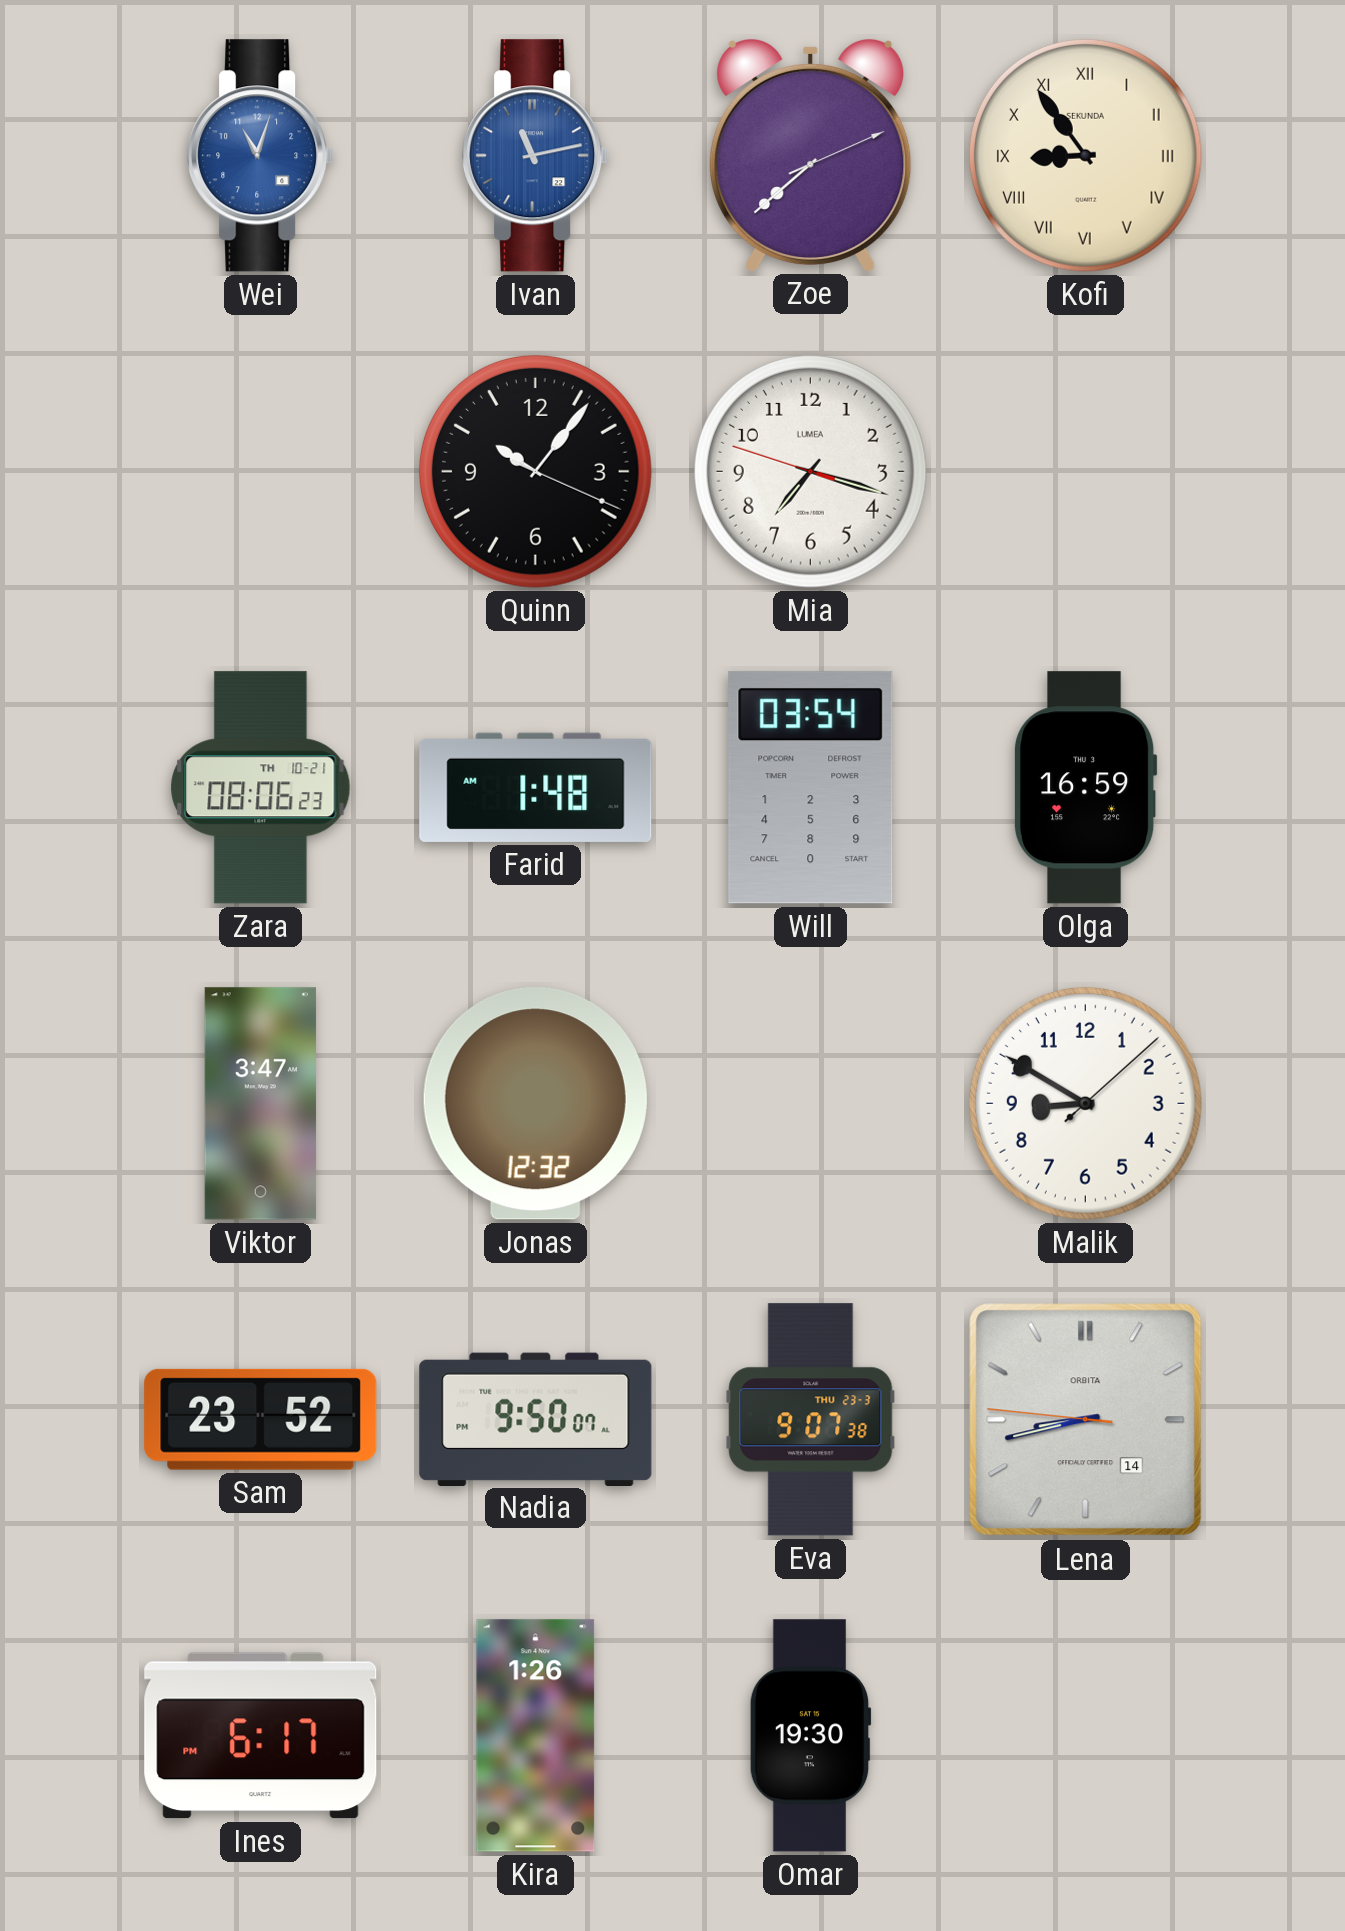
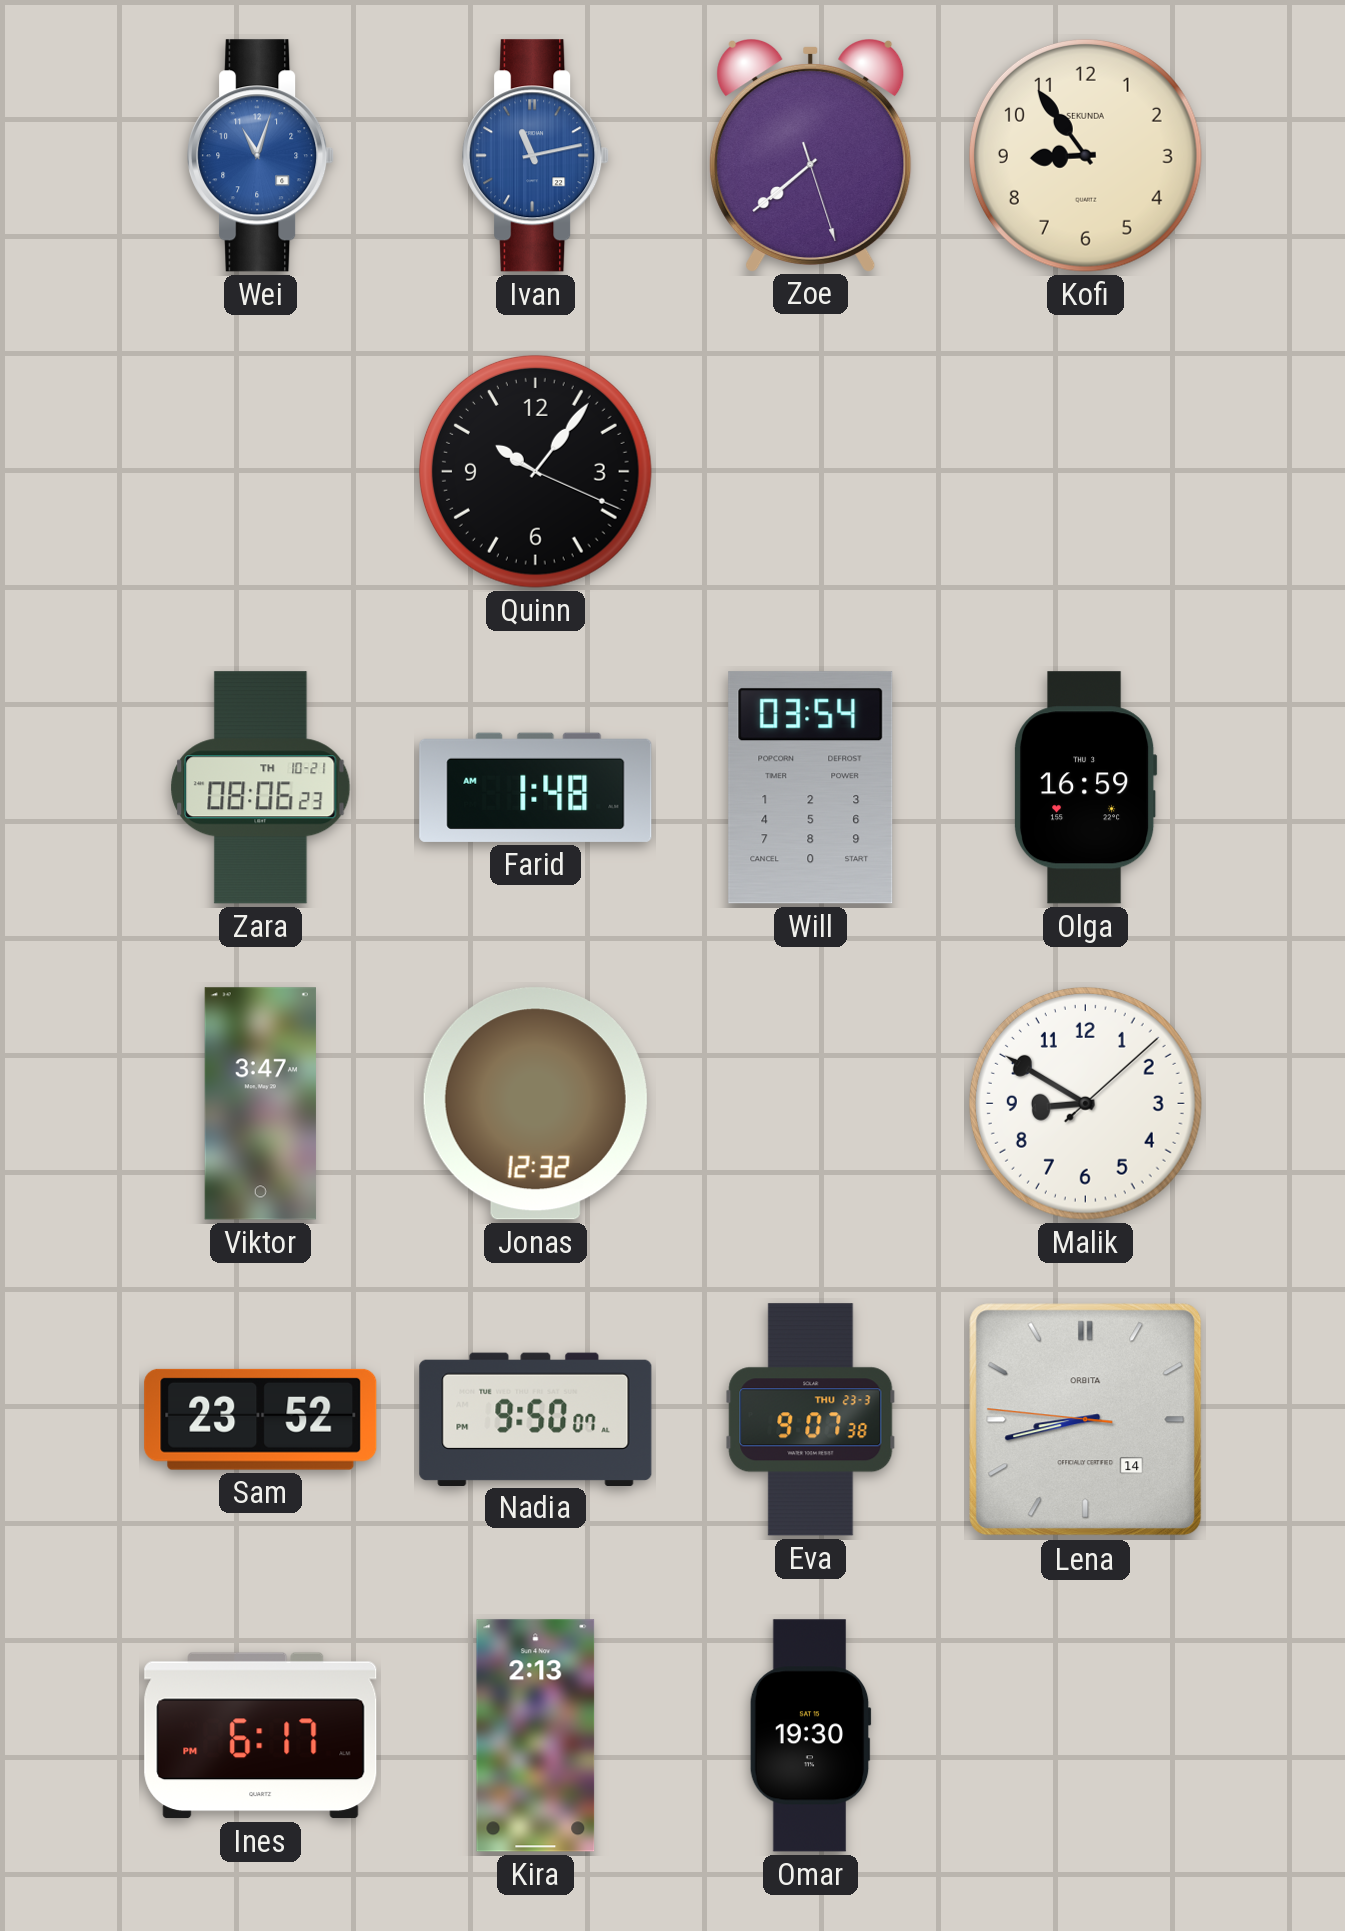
Zoe: 7:38:11 -> 7:38:27
Kofi numerals: Roman -> Arabic
Mia: 7:17 -> none
Kira: 1:26 -> 2:13
